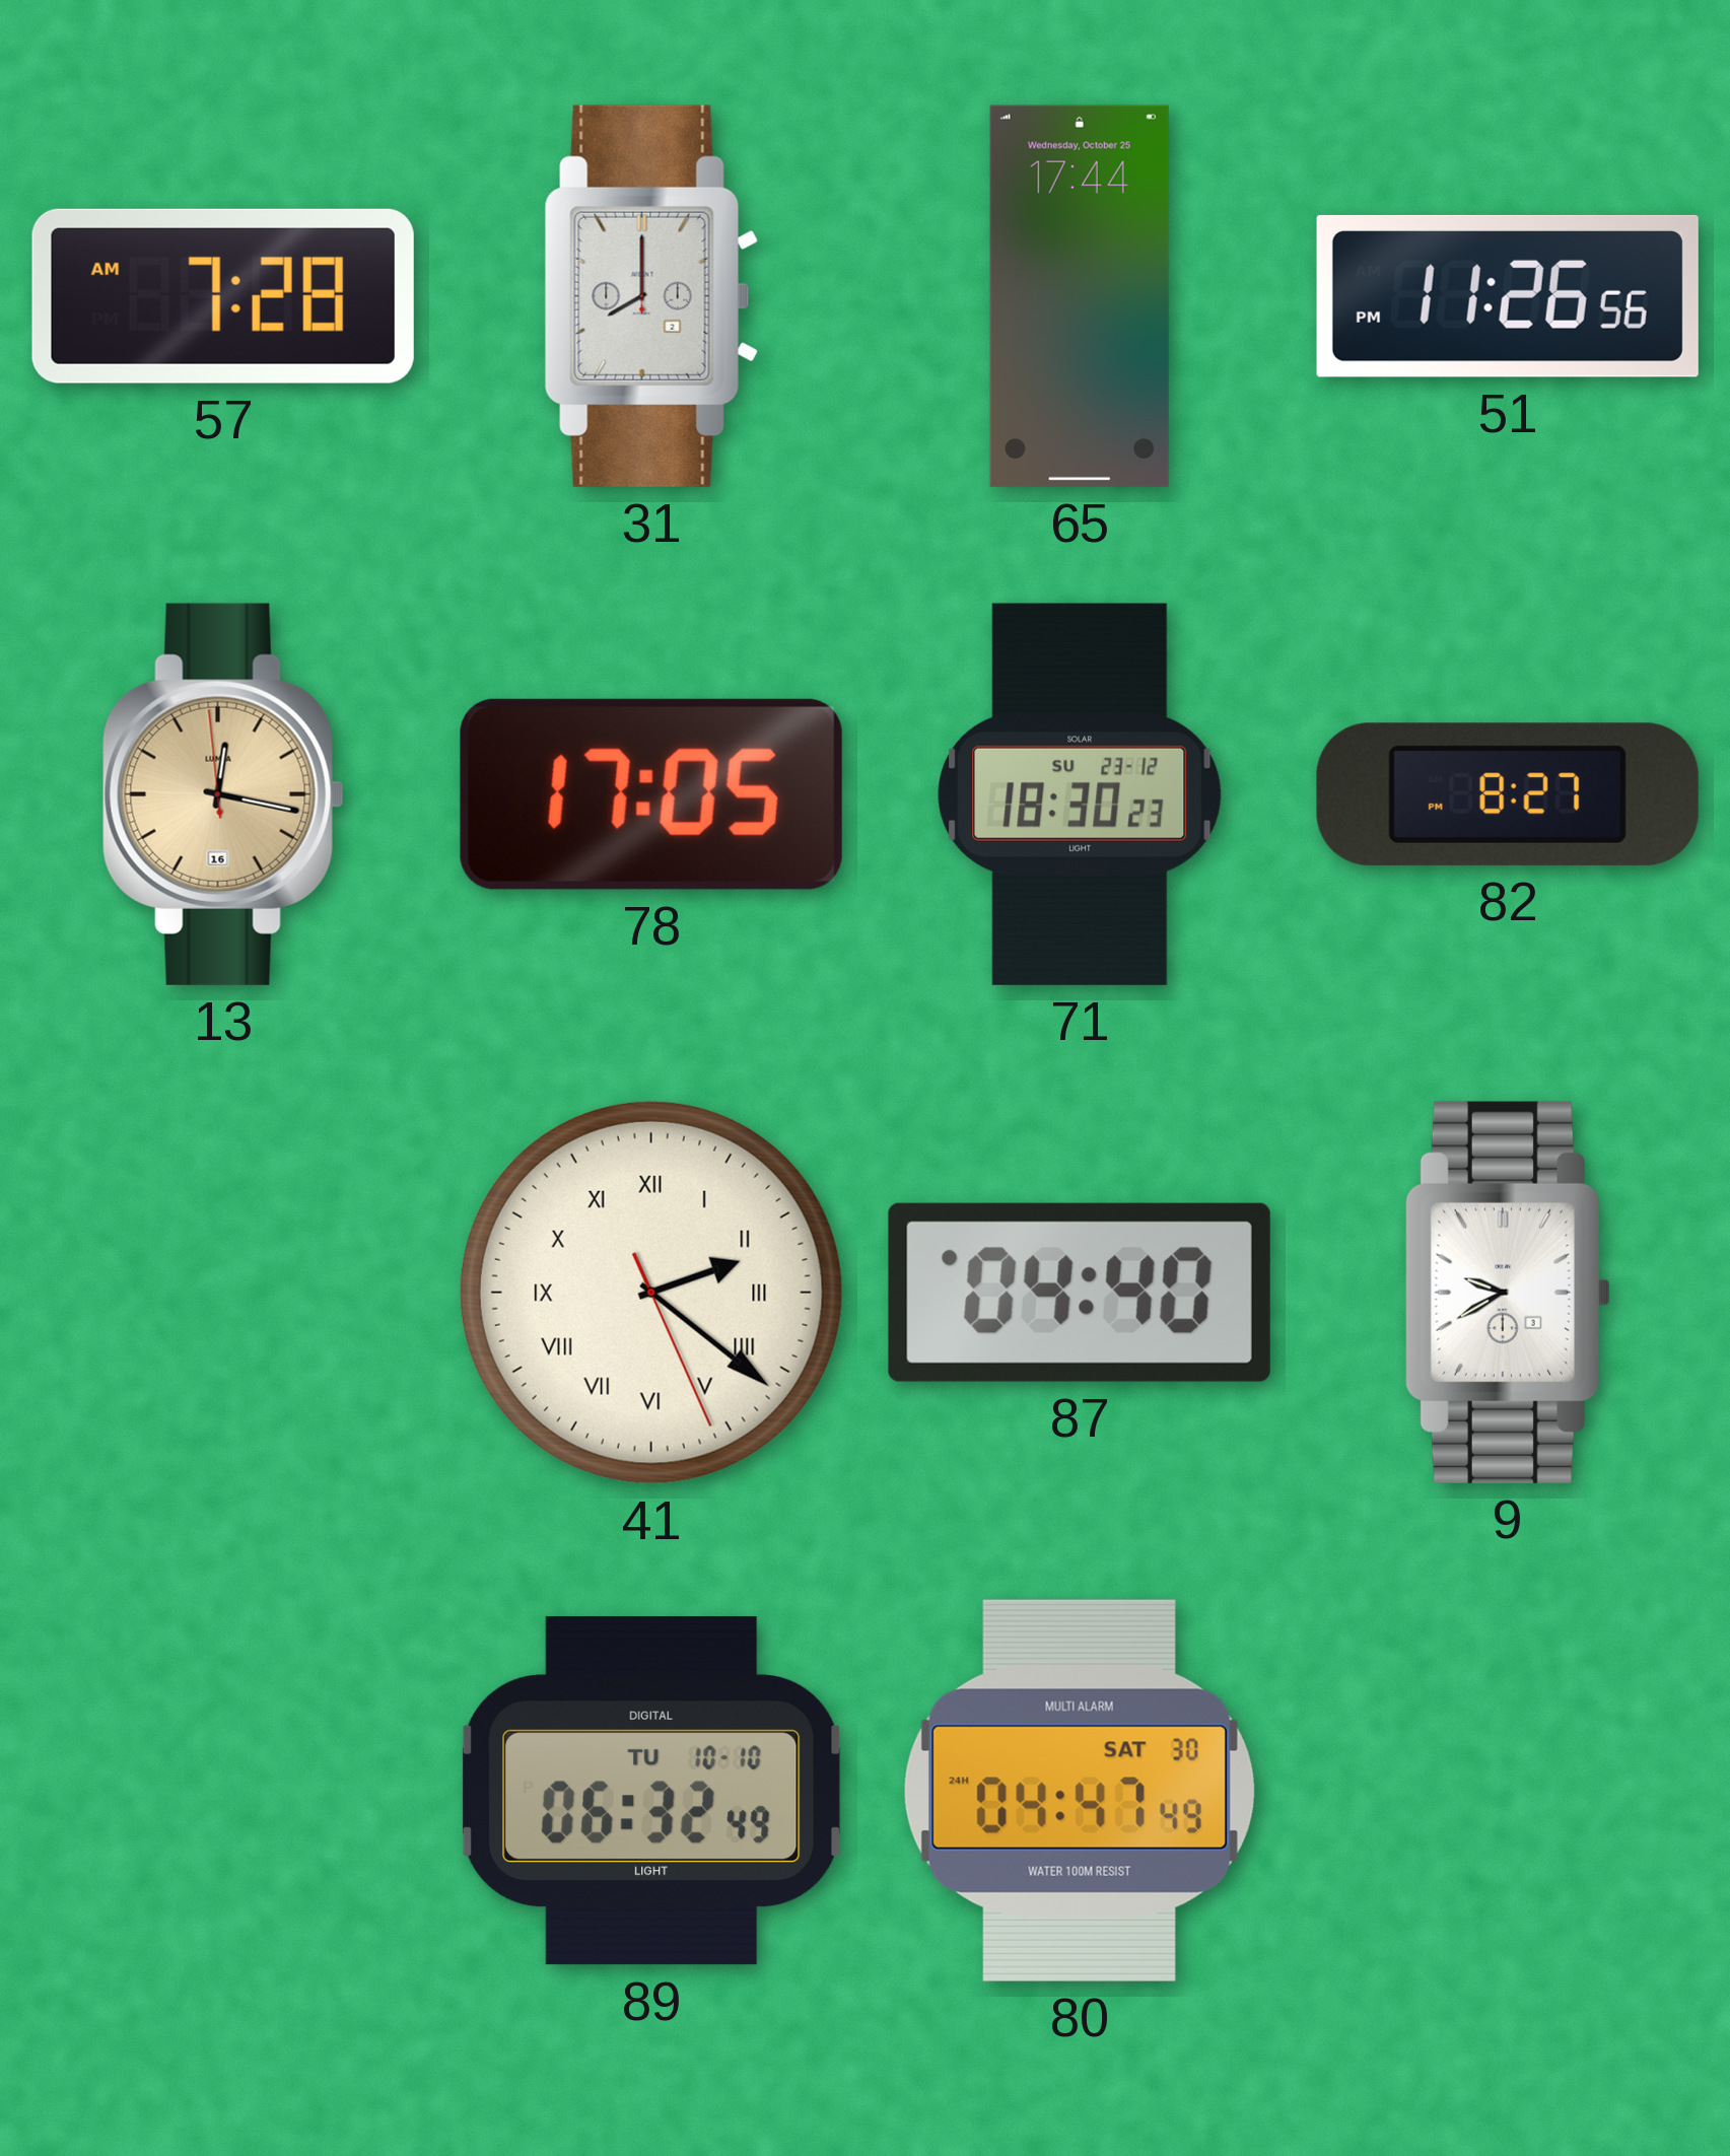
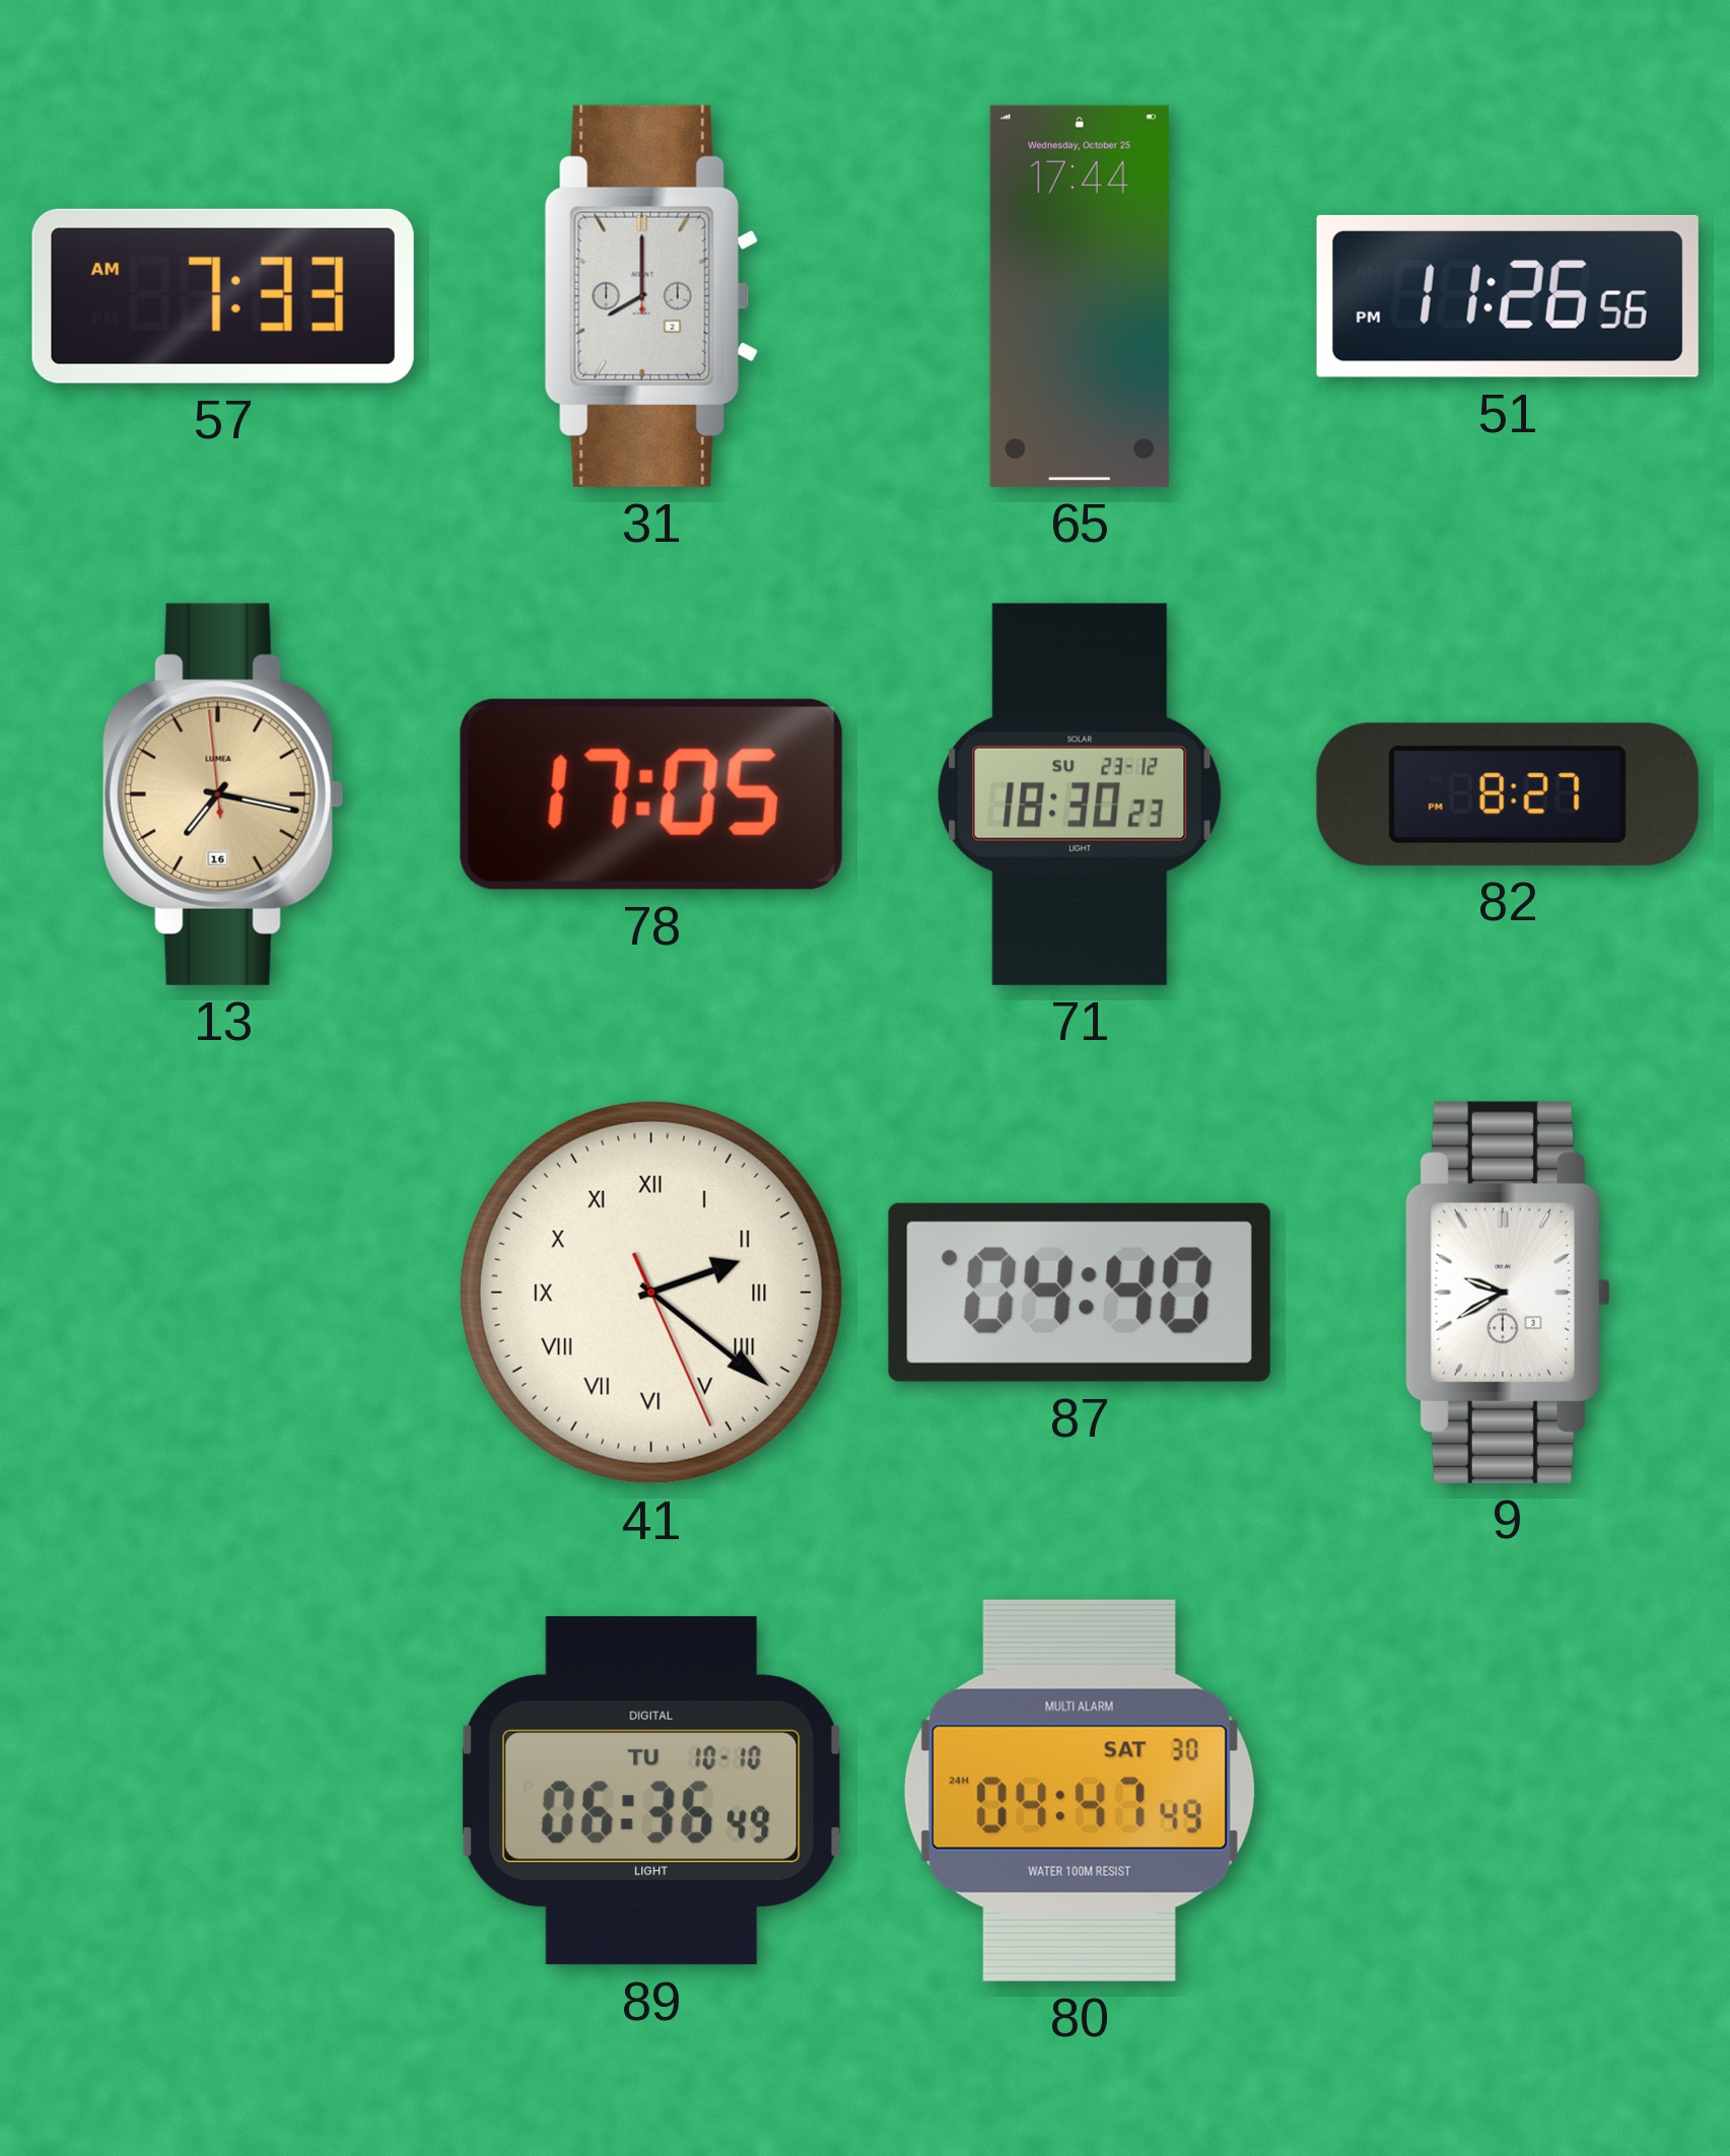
57: 7:28 -> 7:33
13: 12:16 -> 7:16
89: 06:32 -> 06:36
